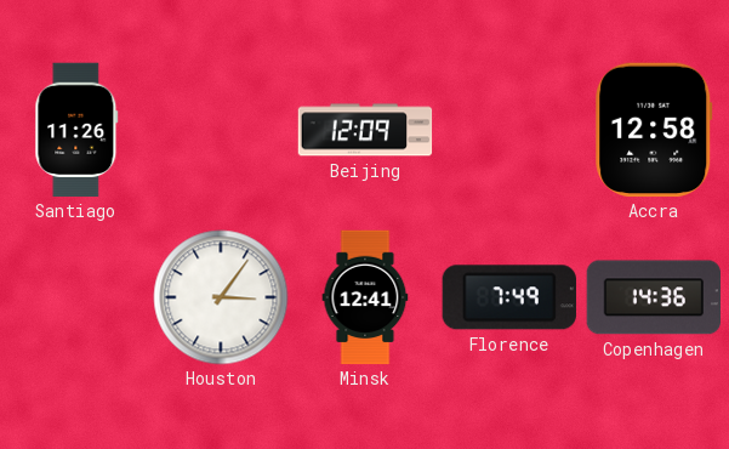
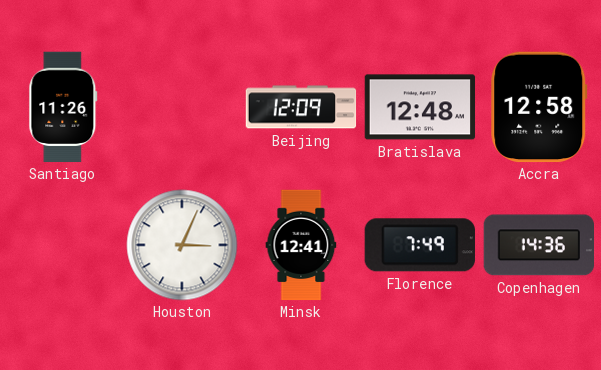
Bratislava: none -> 12:48
Houston: 3:06 -> 3:04
